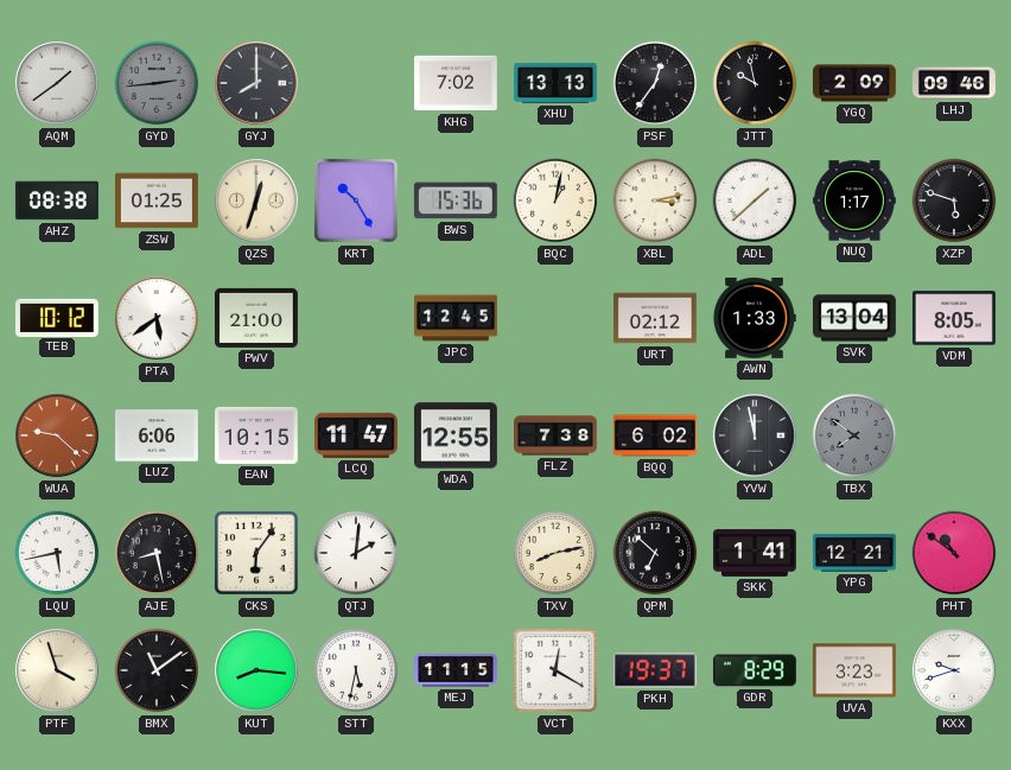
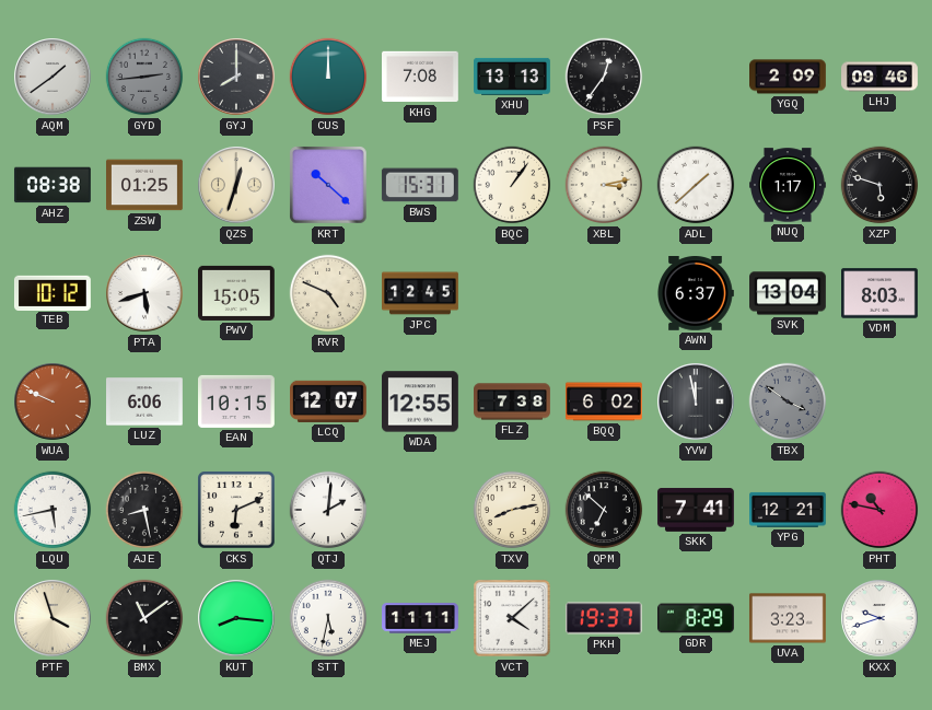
CUS: none -> 12:00
KHG: 7:02 -> 7:08
JTT: 9:58 -> none
KRT: 10:25 -> 10:22
BWS: 15:36 -> 15:31
BQC: 1:02 -> 1:06
PTA: 5:39 -> 5:42
PWV: 21:00 -> 15:05
RVR: none -> 4:49
URT: 02:12 -> none
AWN: 1:33 -> 6:37
VDM: 8:05 -> 8:03
WUA: 9:22 -> 9:49
LCQ: 11:47 -> 12:07
TBX: 7:51 -> 3:51
CKS: 6:06 -> 6:11
SKK: 1:41 -> 7:41
PHT: 10:51 -> 10:47
MEJ: 11:15 -> 11:11
VCT: 12:20 -> 4:08
